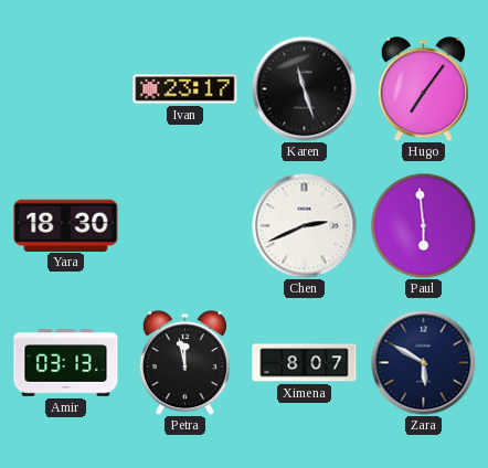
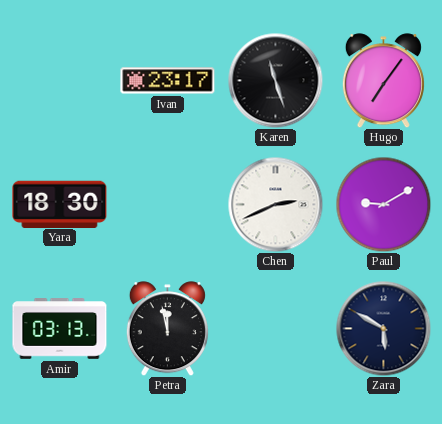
Paul: 5:59 -> 9:10
Ximena: 8:07 -> none
